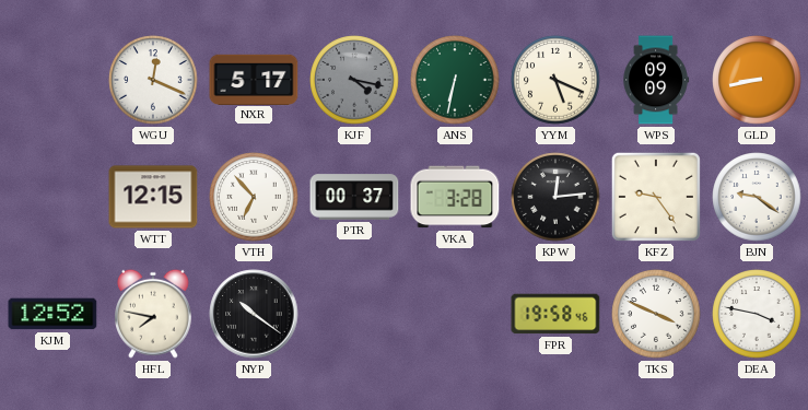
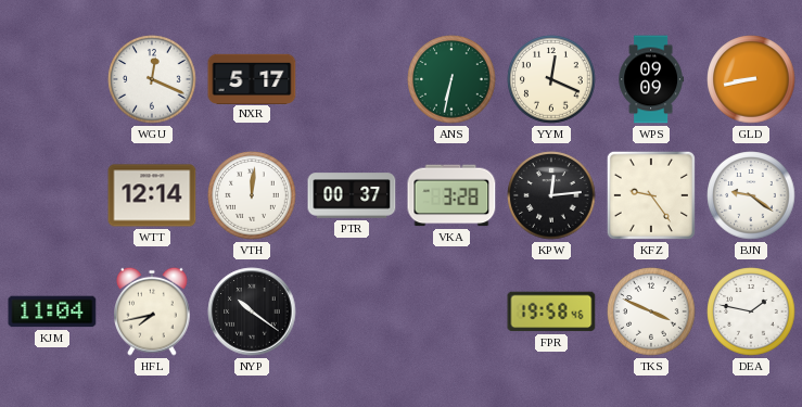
KJF: 4:17 -> none
YYM: 5:19 -> 12:19
WTT: 12:15 -> 12:14
VTH: 6:53 -> 12:01
KJM: 12:52 -> 11:04
HFL: 7:47 -> 7:43
DEA: 3:47 -> 1:47
